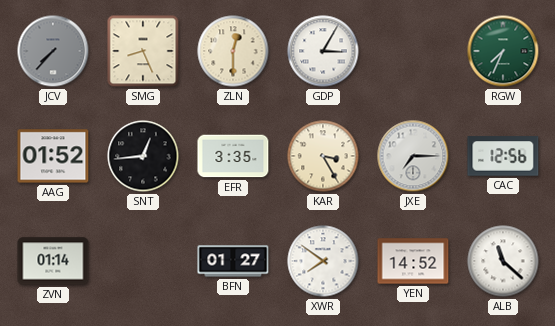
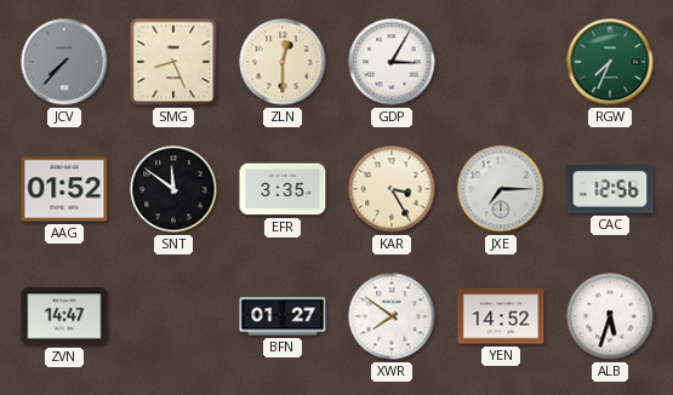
SNT: 12:44 -> 11:51
ZVN: 01:14 -> 14:47
ALB: 11:22 -> 5:33
